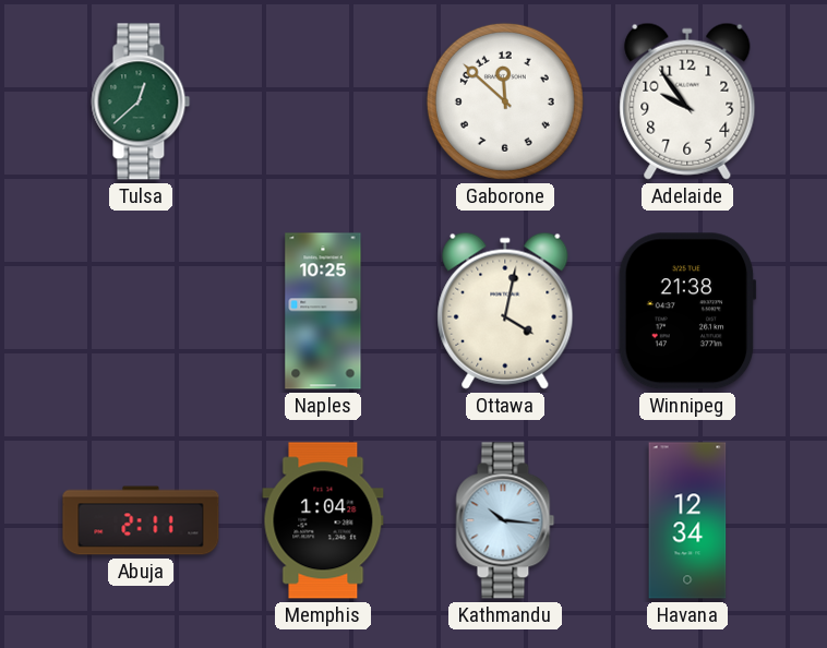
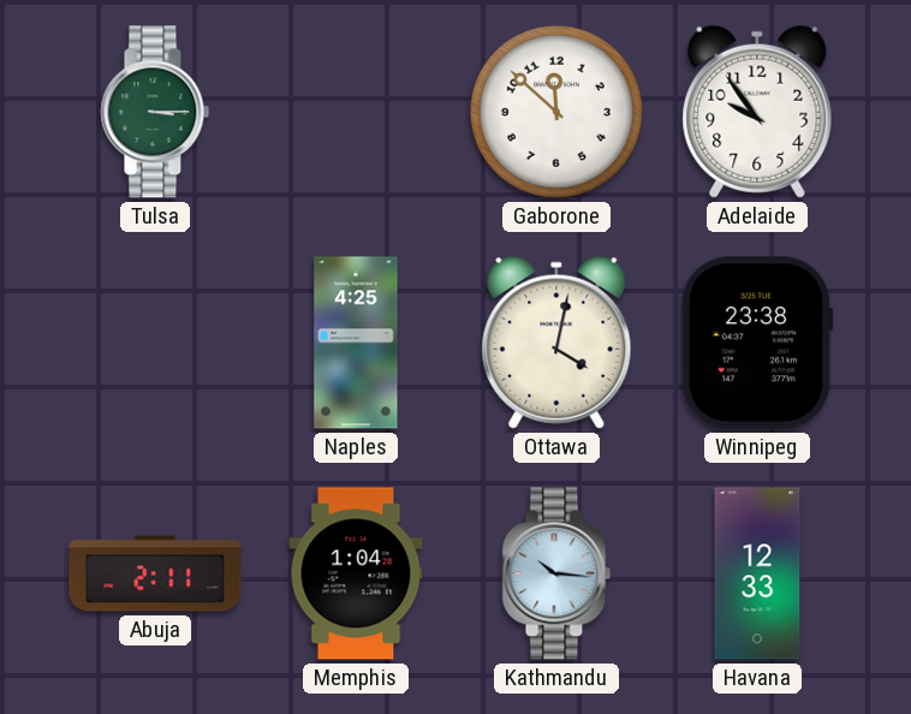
Tulsa: 12:38 -> 3:15
Naples: 10:25 -> 4:25
Winnipeg: 21:38 -> 23:38
Havana: 12:34 -> 12:33
